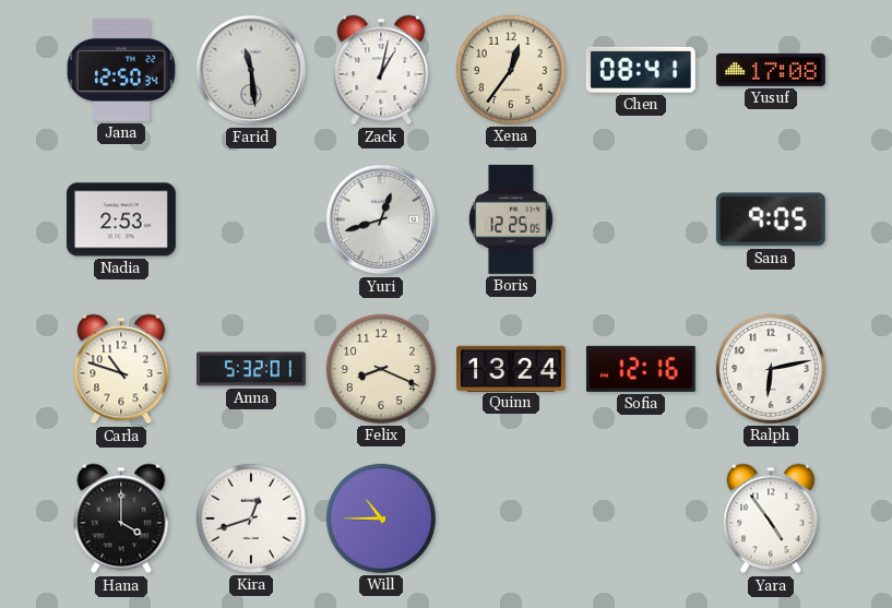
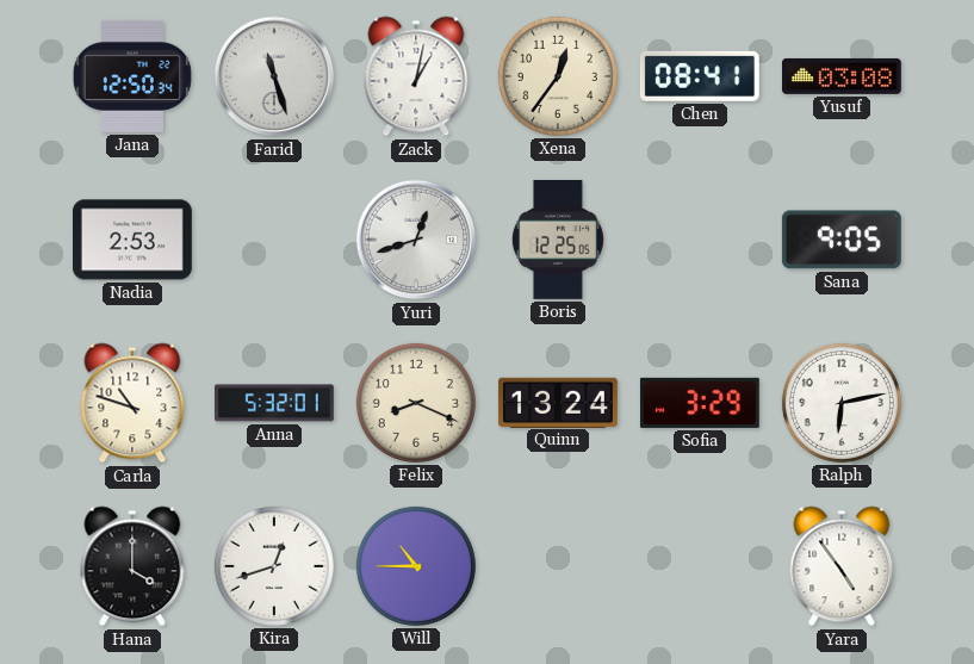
Farid: 11:29 -> 11:27
Yusuf: 17:08 -> 03:08
Sofia: 12:16 -> 3:29
